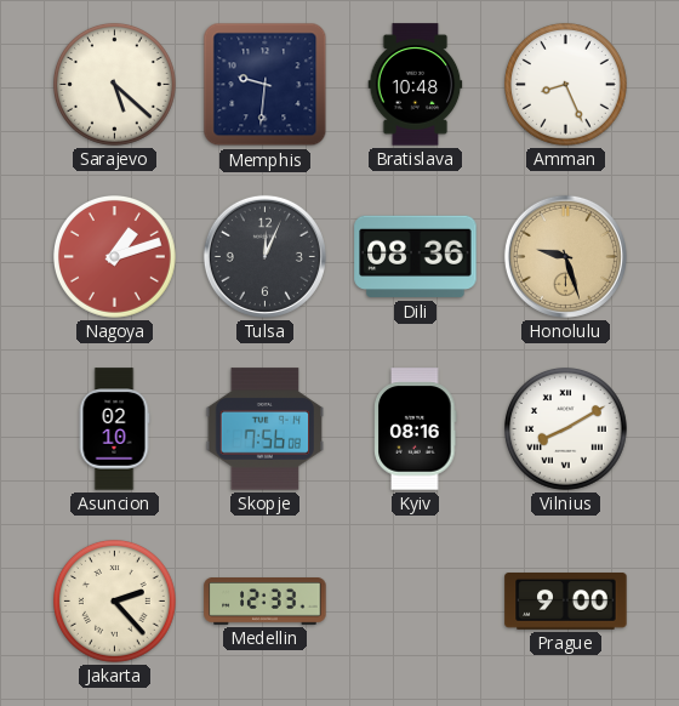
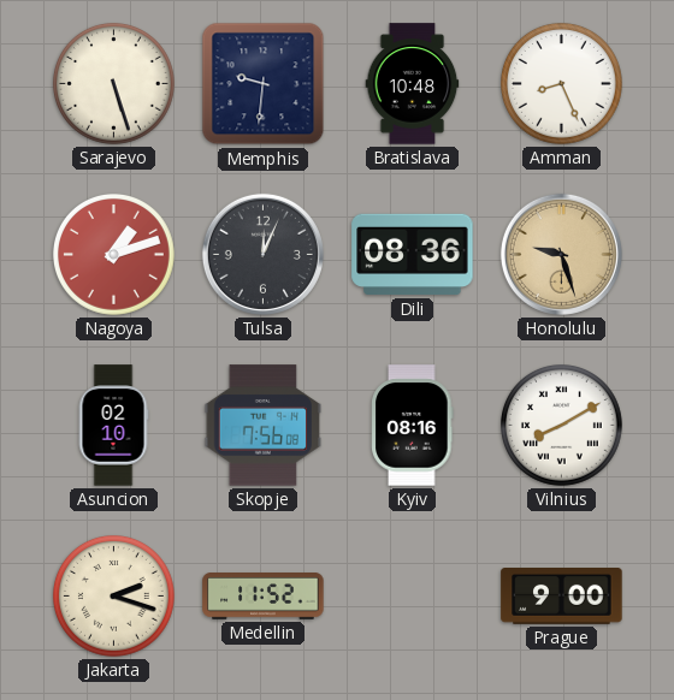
Sarajevo: 5:22 -> 5:27
Jakarta: 2:23 -> 2:18
Medellin: 12:33 -> 11:52
